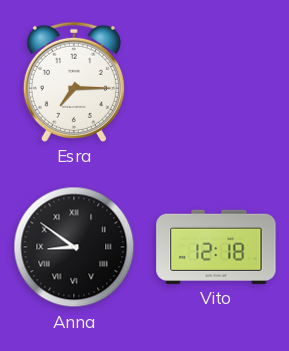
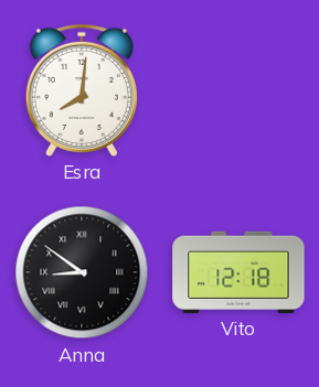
Esra: 7:15 -> 8:01
